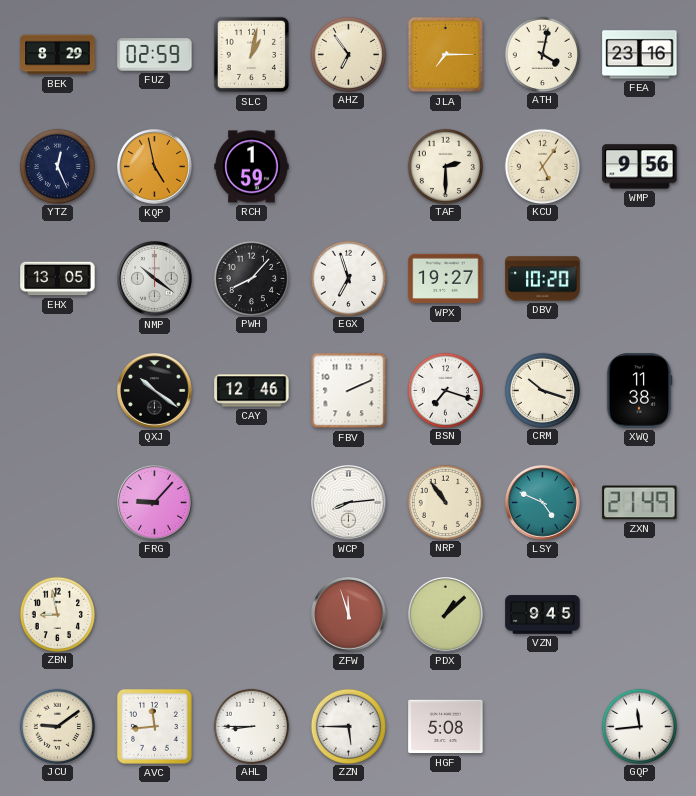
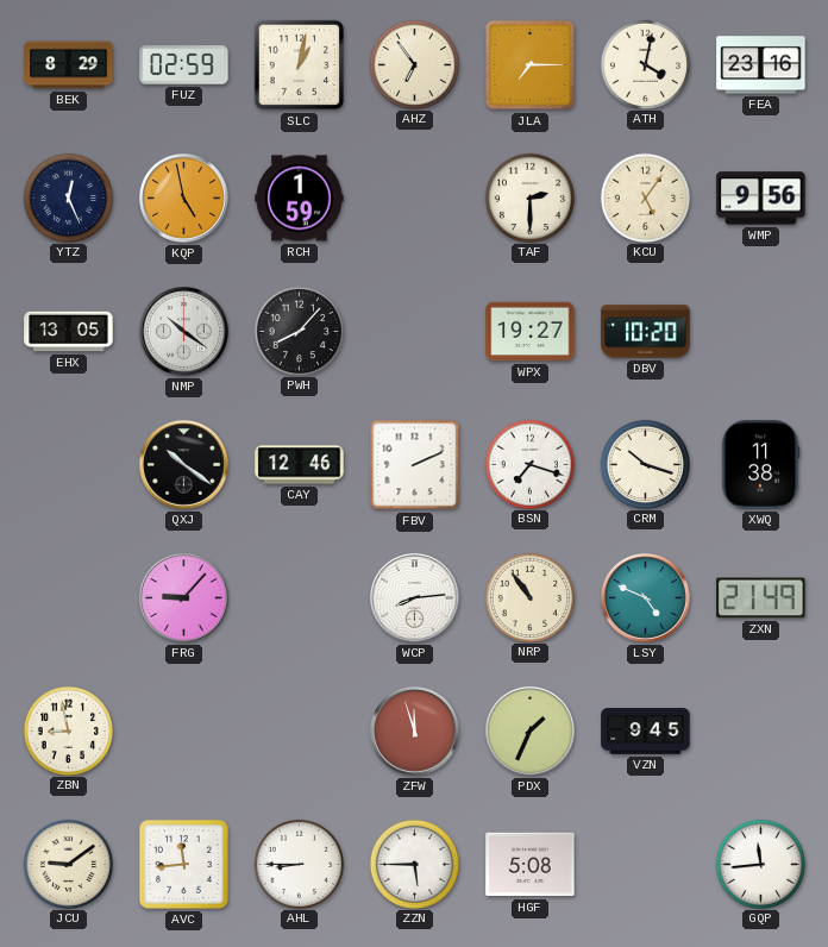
EGX: 6:57 -> none
PDX: 1:08 -> 1:34
